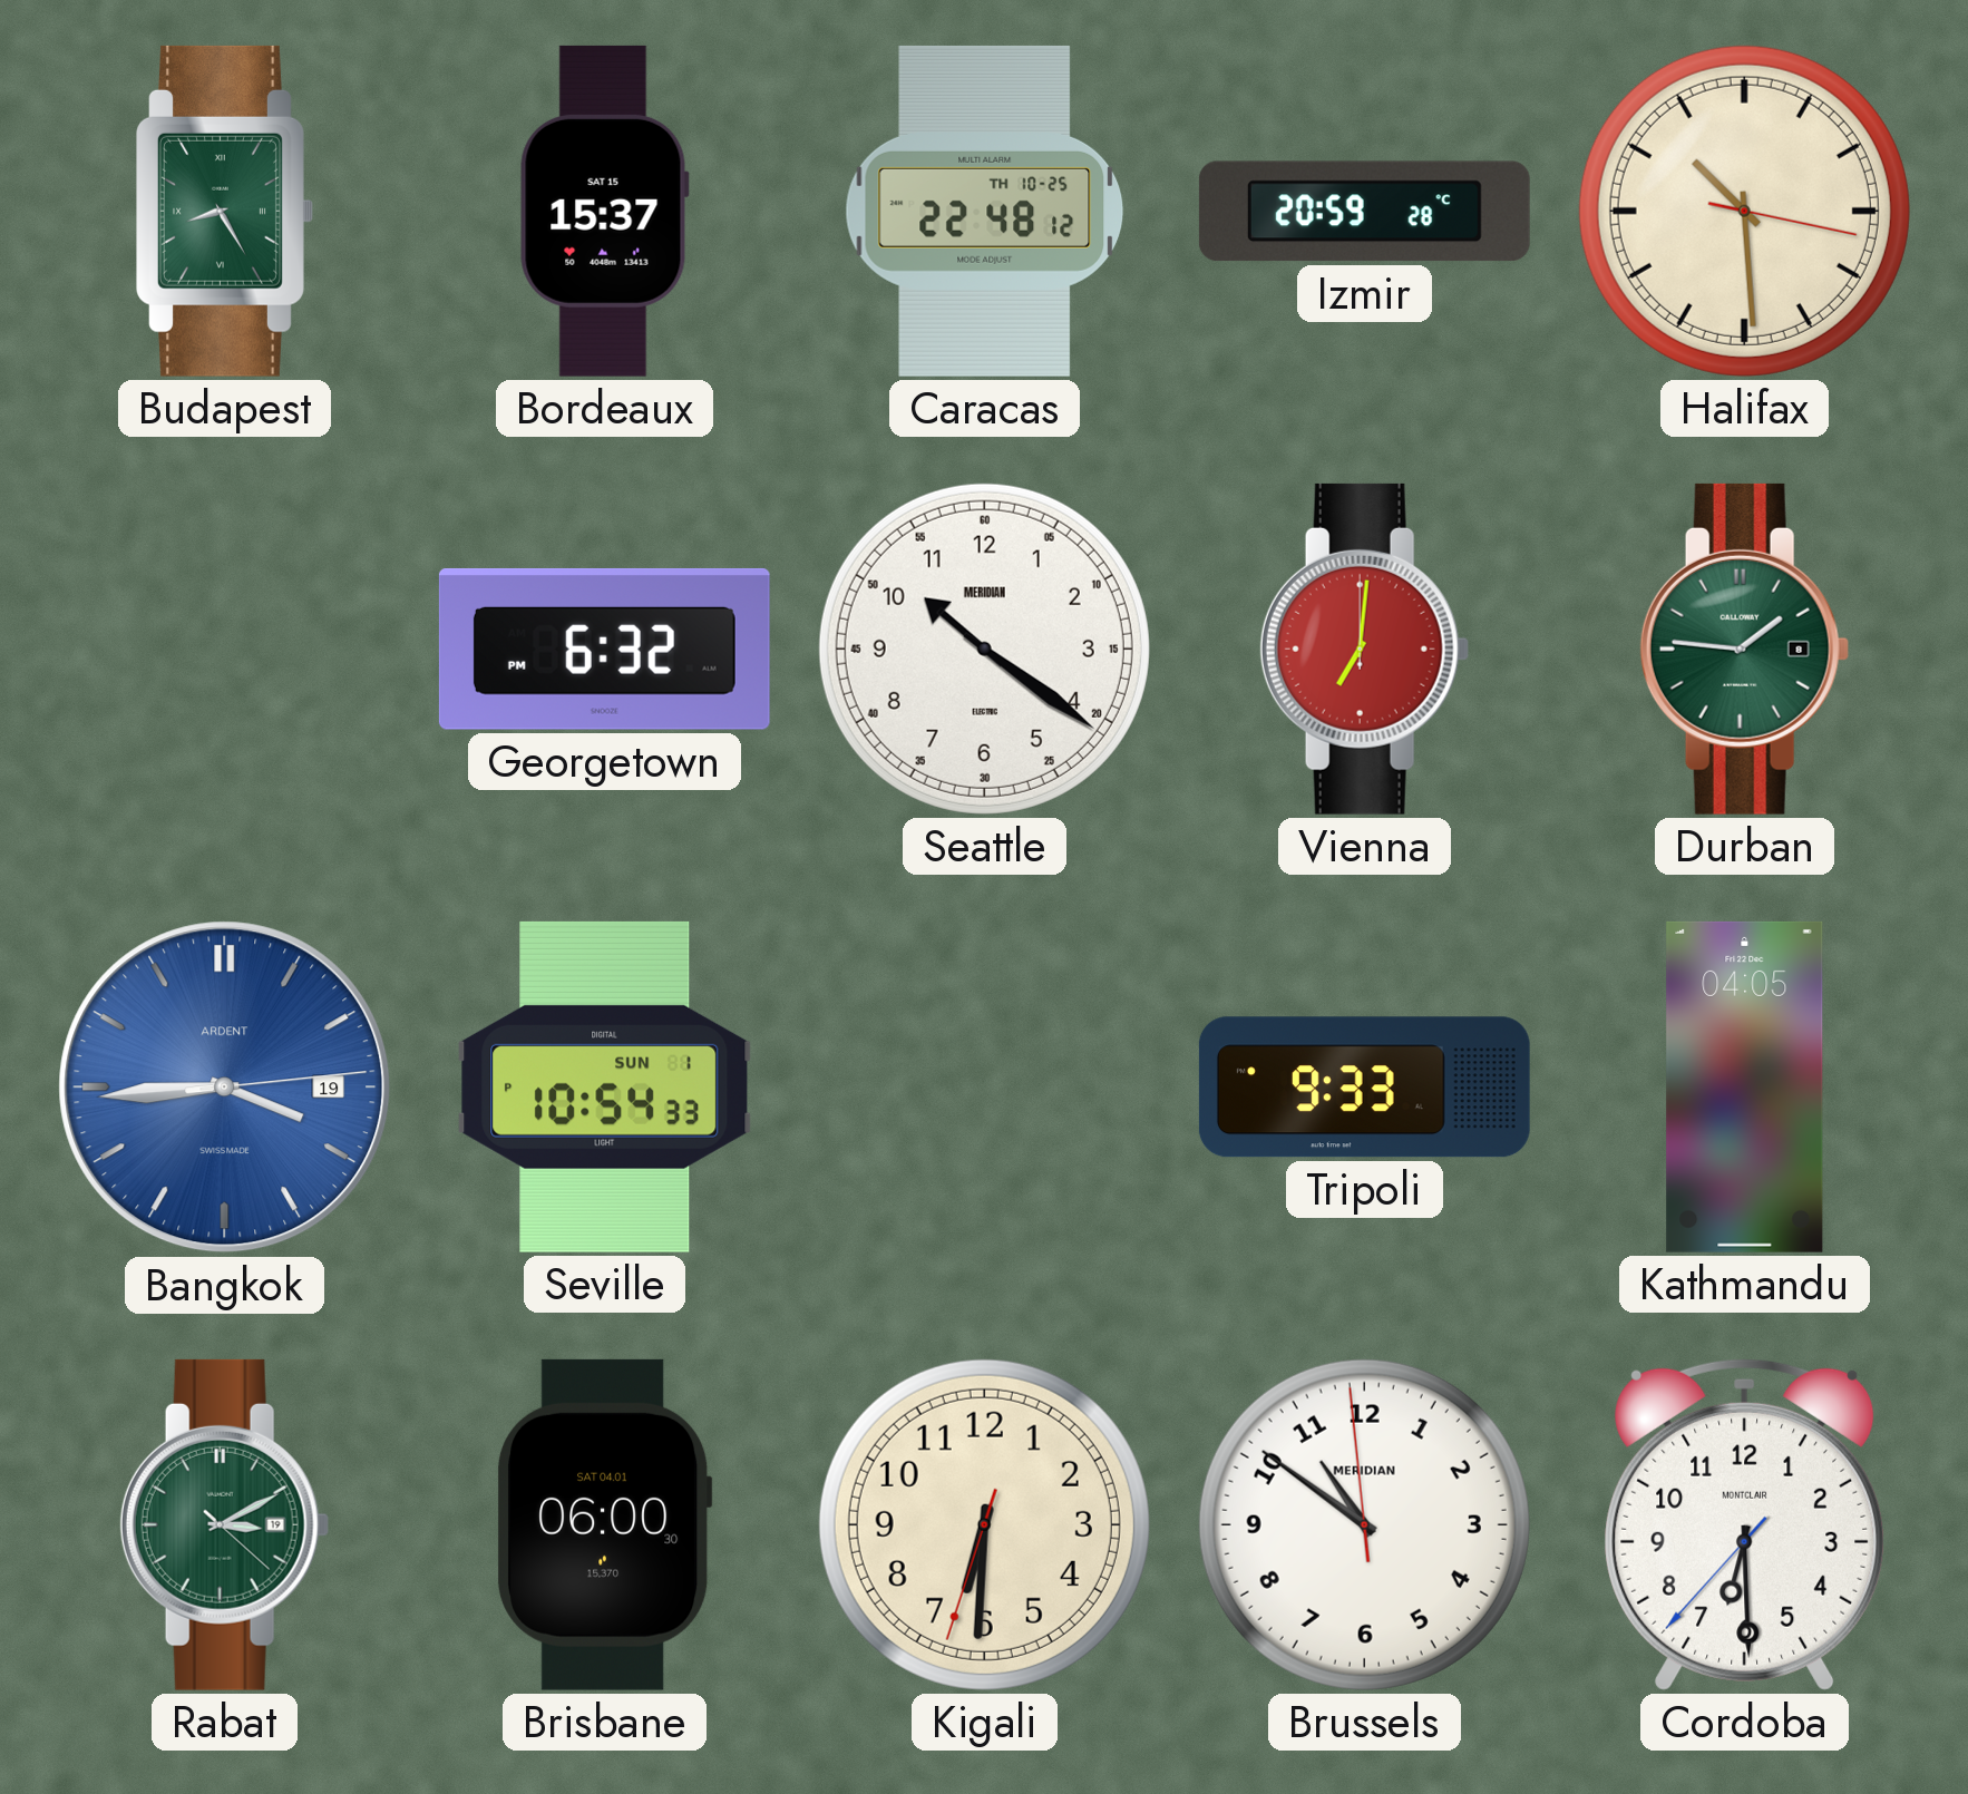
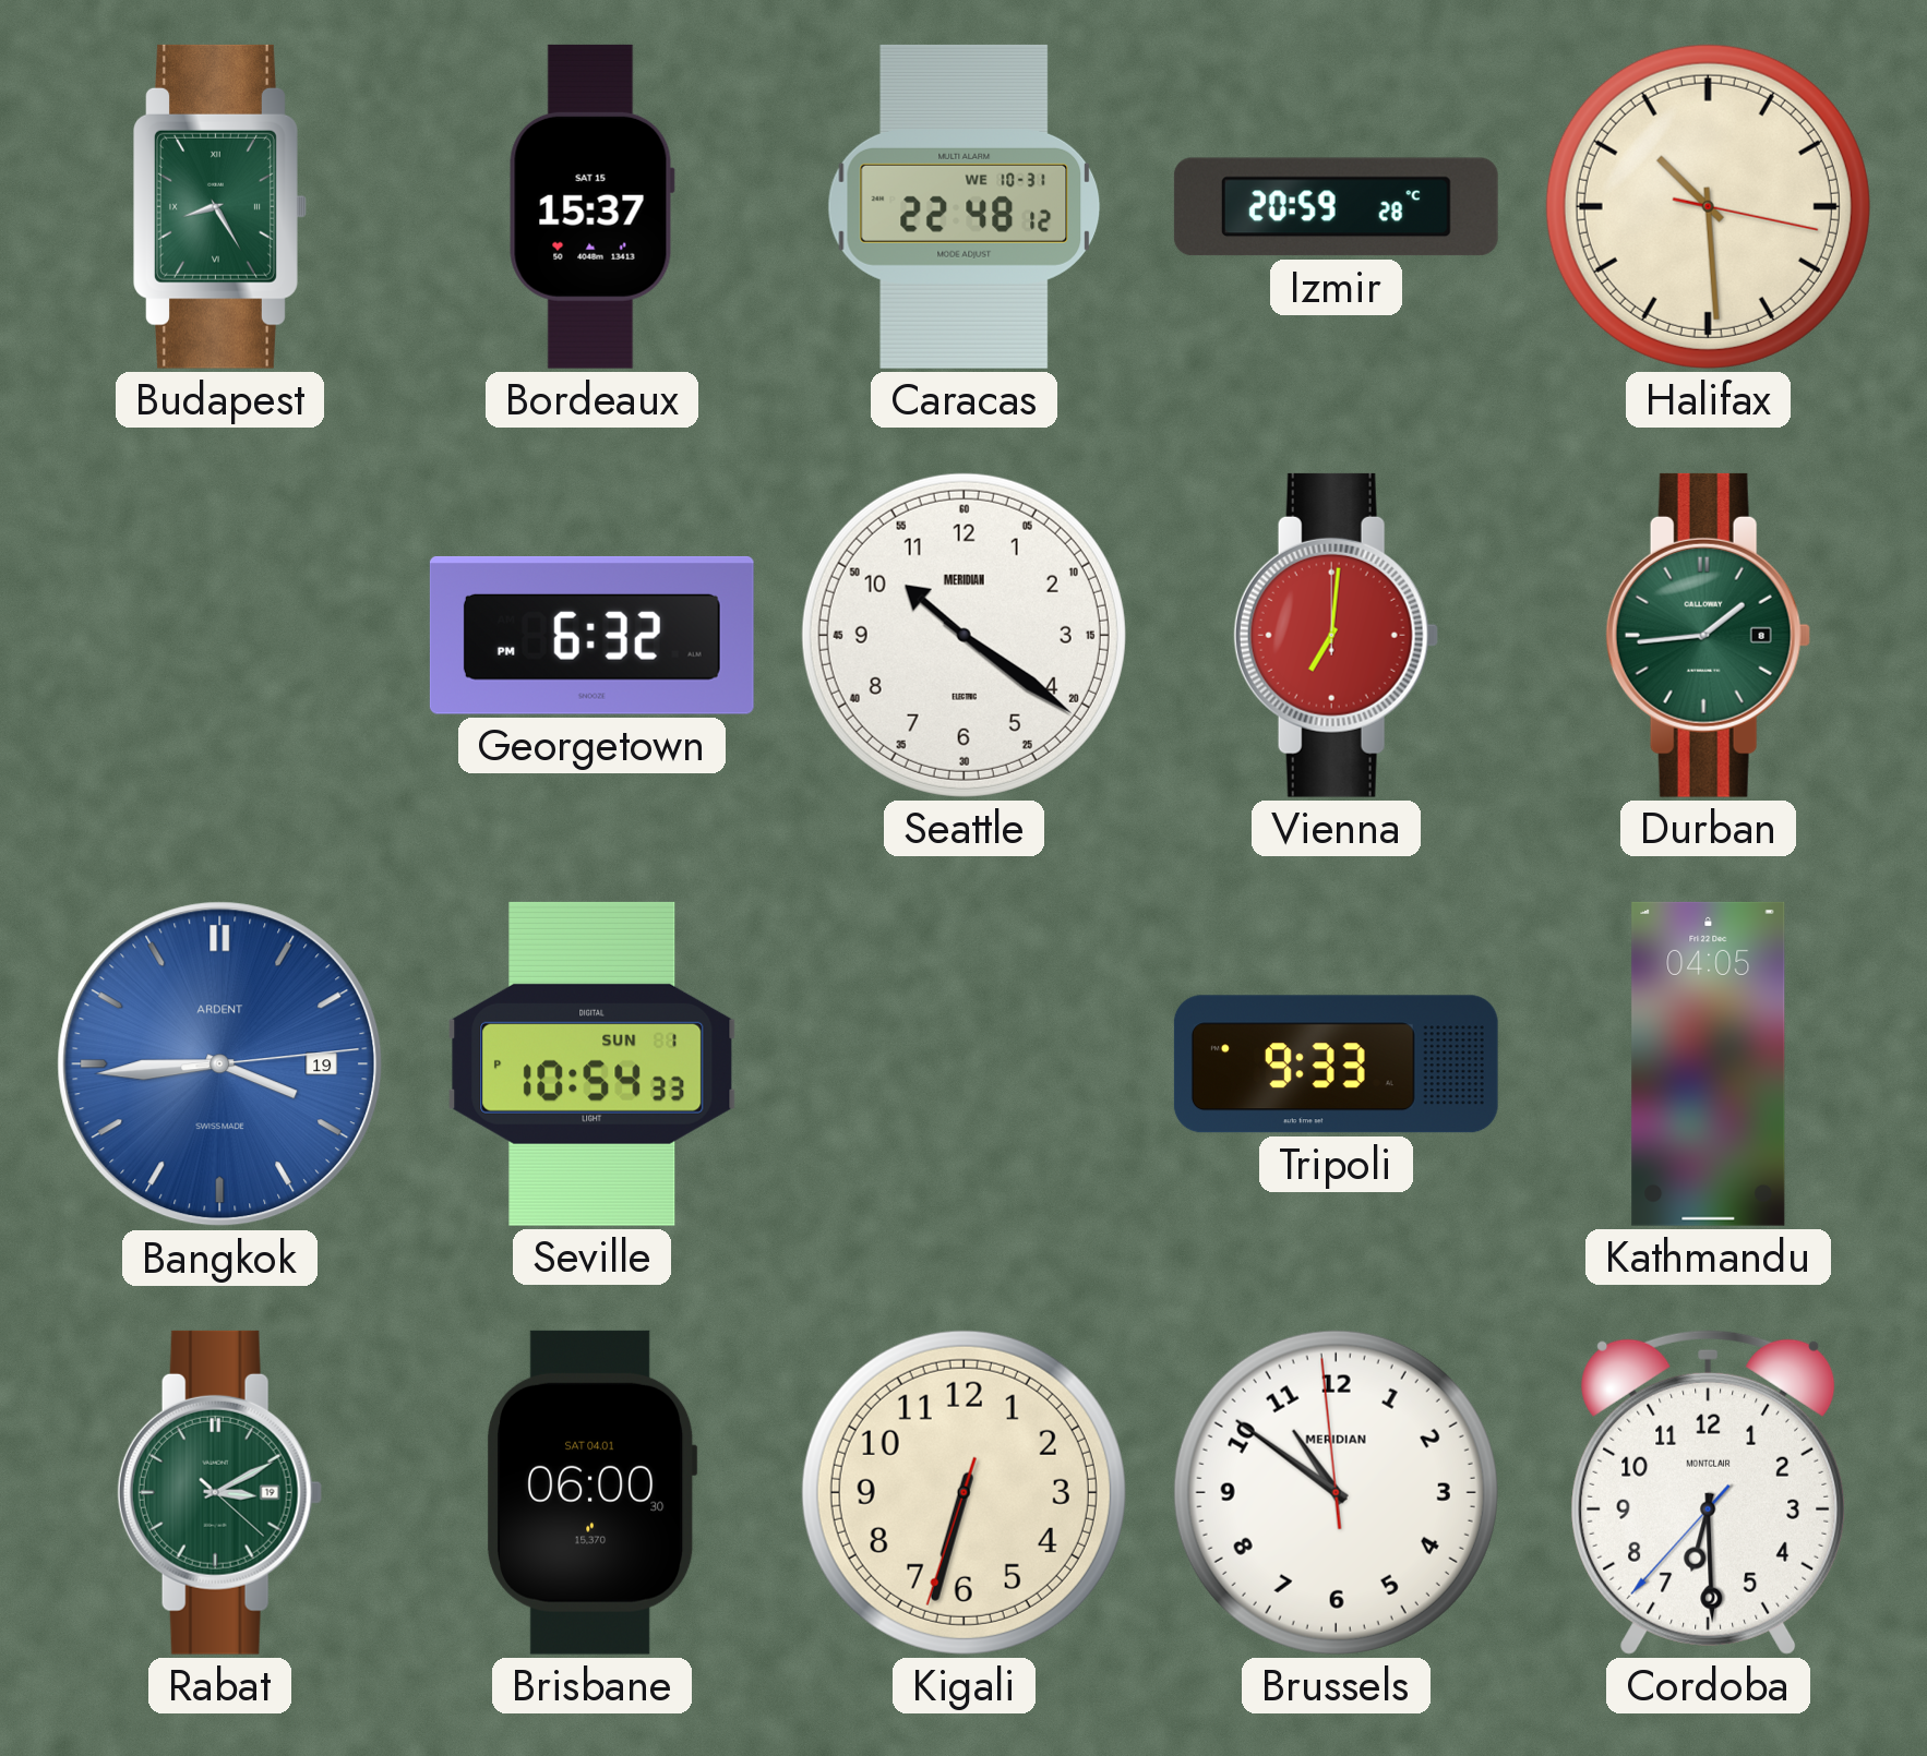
Caracas date: TH 10-25 -> WE 10-31
Durban: 1:46 -> 1:44
Kigali: 6:30 -> 6:32
